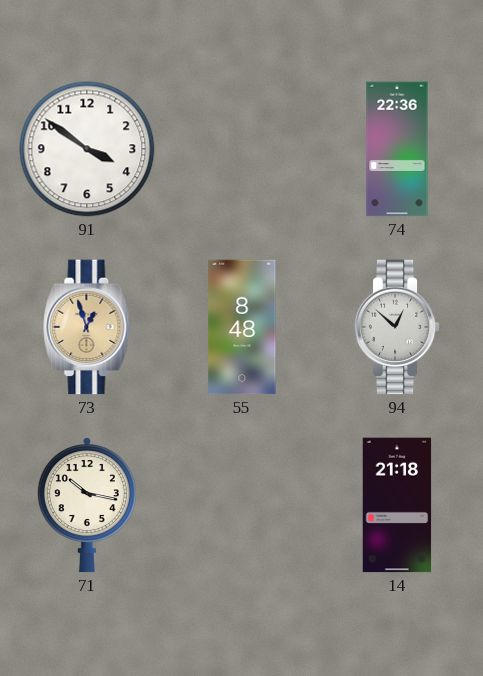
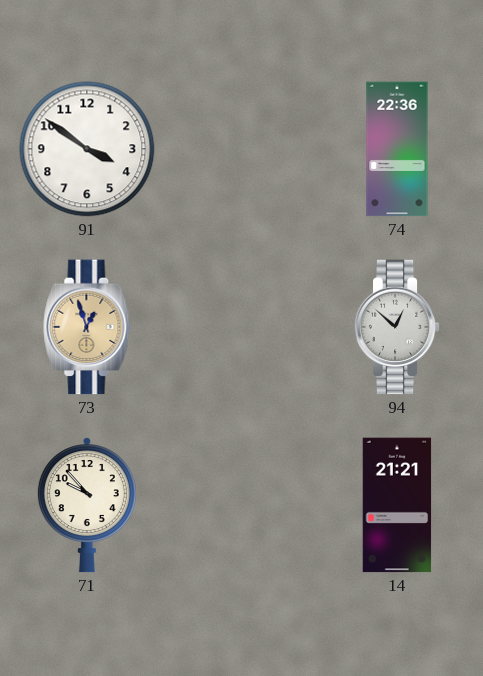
55: 8:48 -> none
71: 10:17 -> 9:53
14: 21:18 -> 21:21
